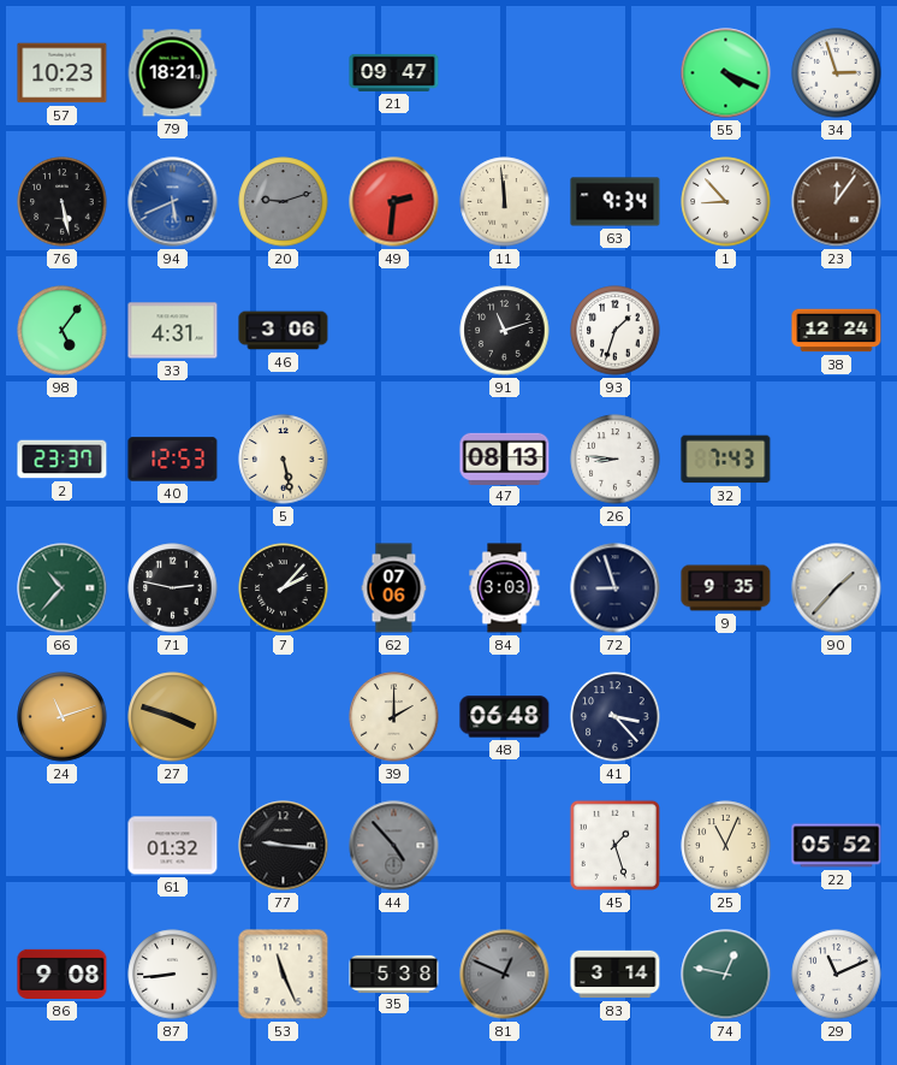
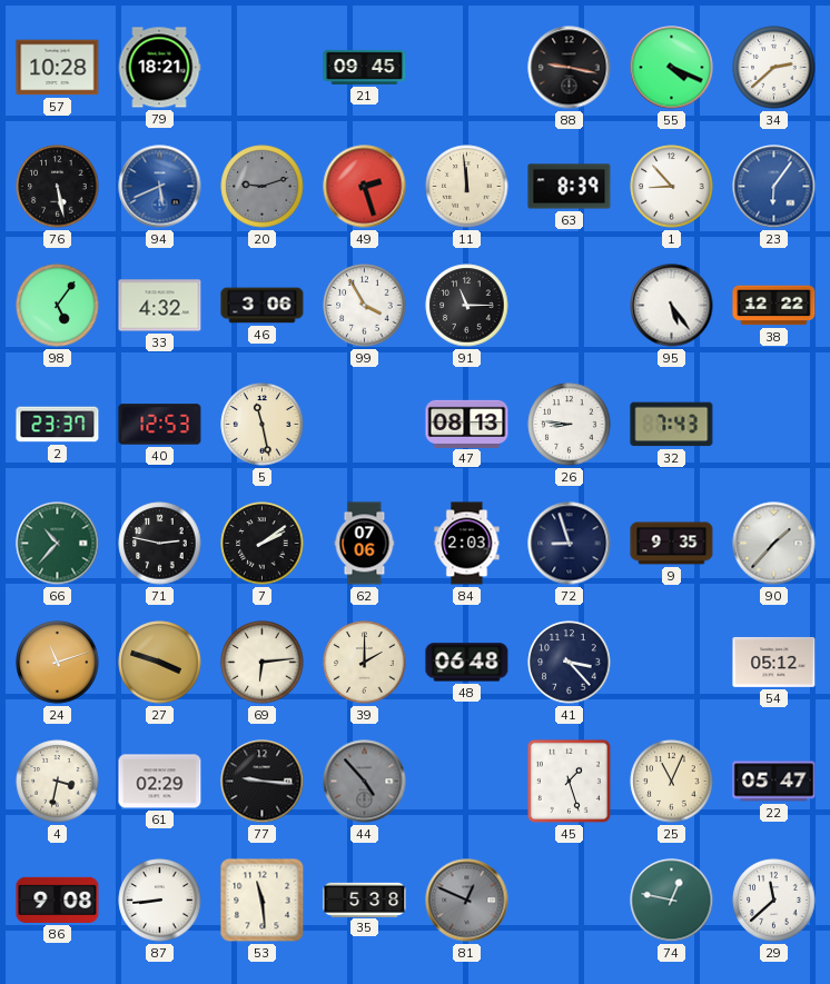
57: 10:23 -> 10:28
21: 09:47 -> 09:45
88: none -> 9:17
34: 2:57 -> 2:38
49: 2:31 -> 2:27
63: 9:34 -> 8:39
23: 12:06 -> 6:06
23 dial: brown -> blue
33: 4:31 -> 4:32
99: none -> 3:55
91: 11:12 -> 11:15
93: 1:33 -> none
95: none -> 5:24
38: 12:24 -> 12:22
5: 5:28 -> 11:28
7: 2:07 -> 2:09
84: 3:03 -> 2:03
69: none -> 6:14
54: none -> 05:12
4: none -> 3:32
61: 01:32 -> 02:29
22: 05:52 -> 05:47
53: 11:26 -> 11:29
83: 3:14 -> none
29: 11:11 -> 11:38
